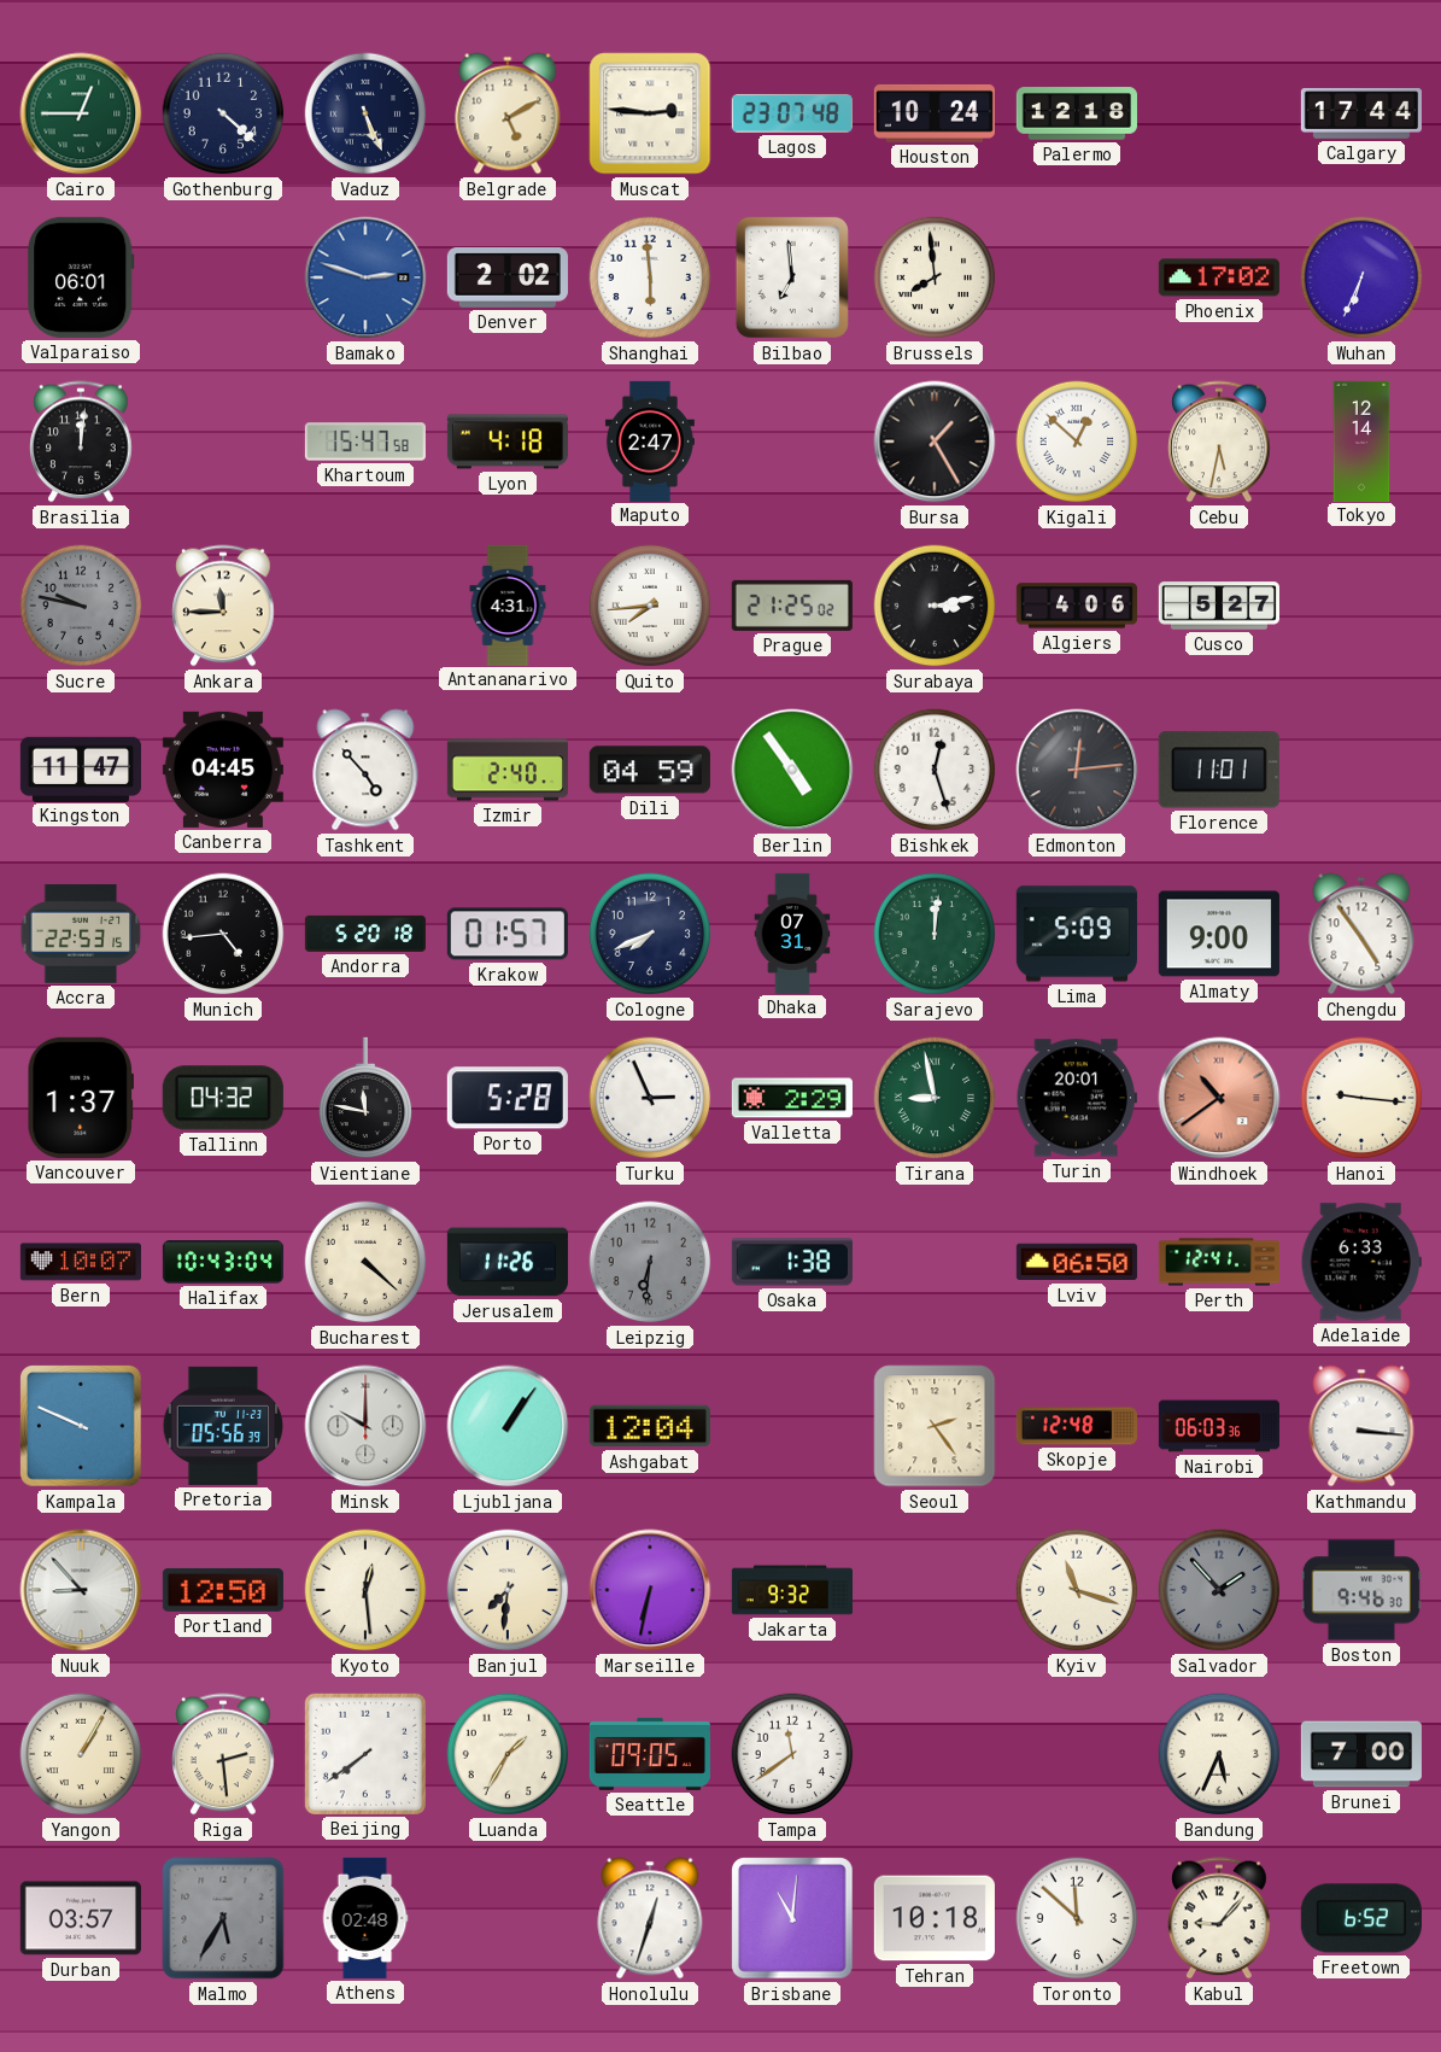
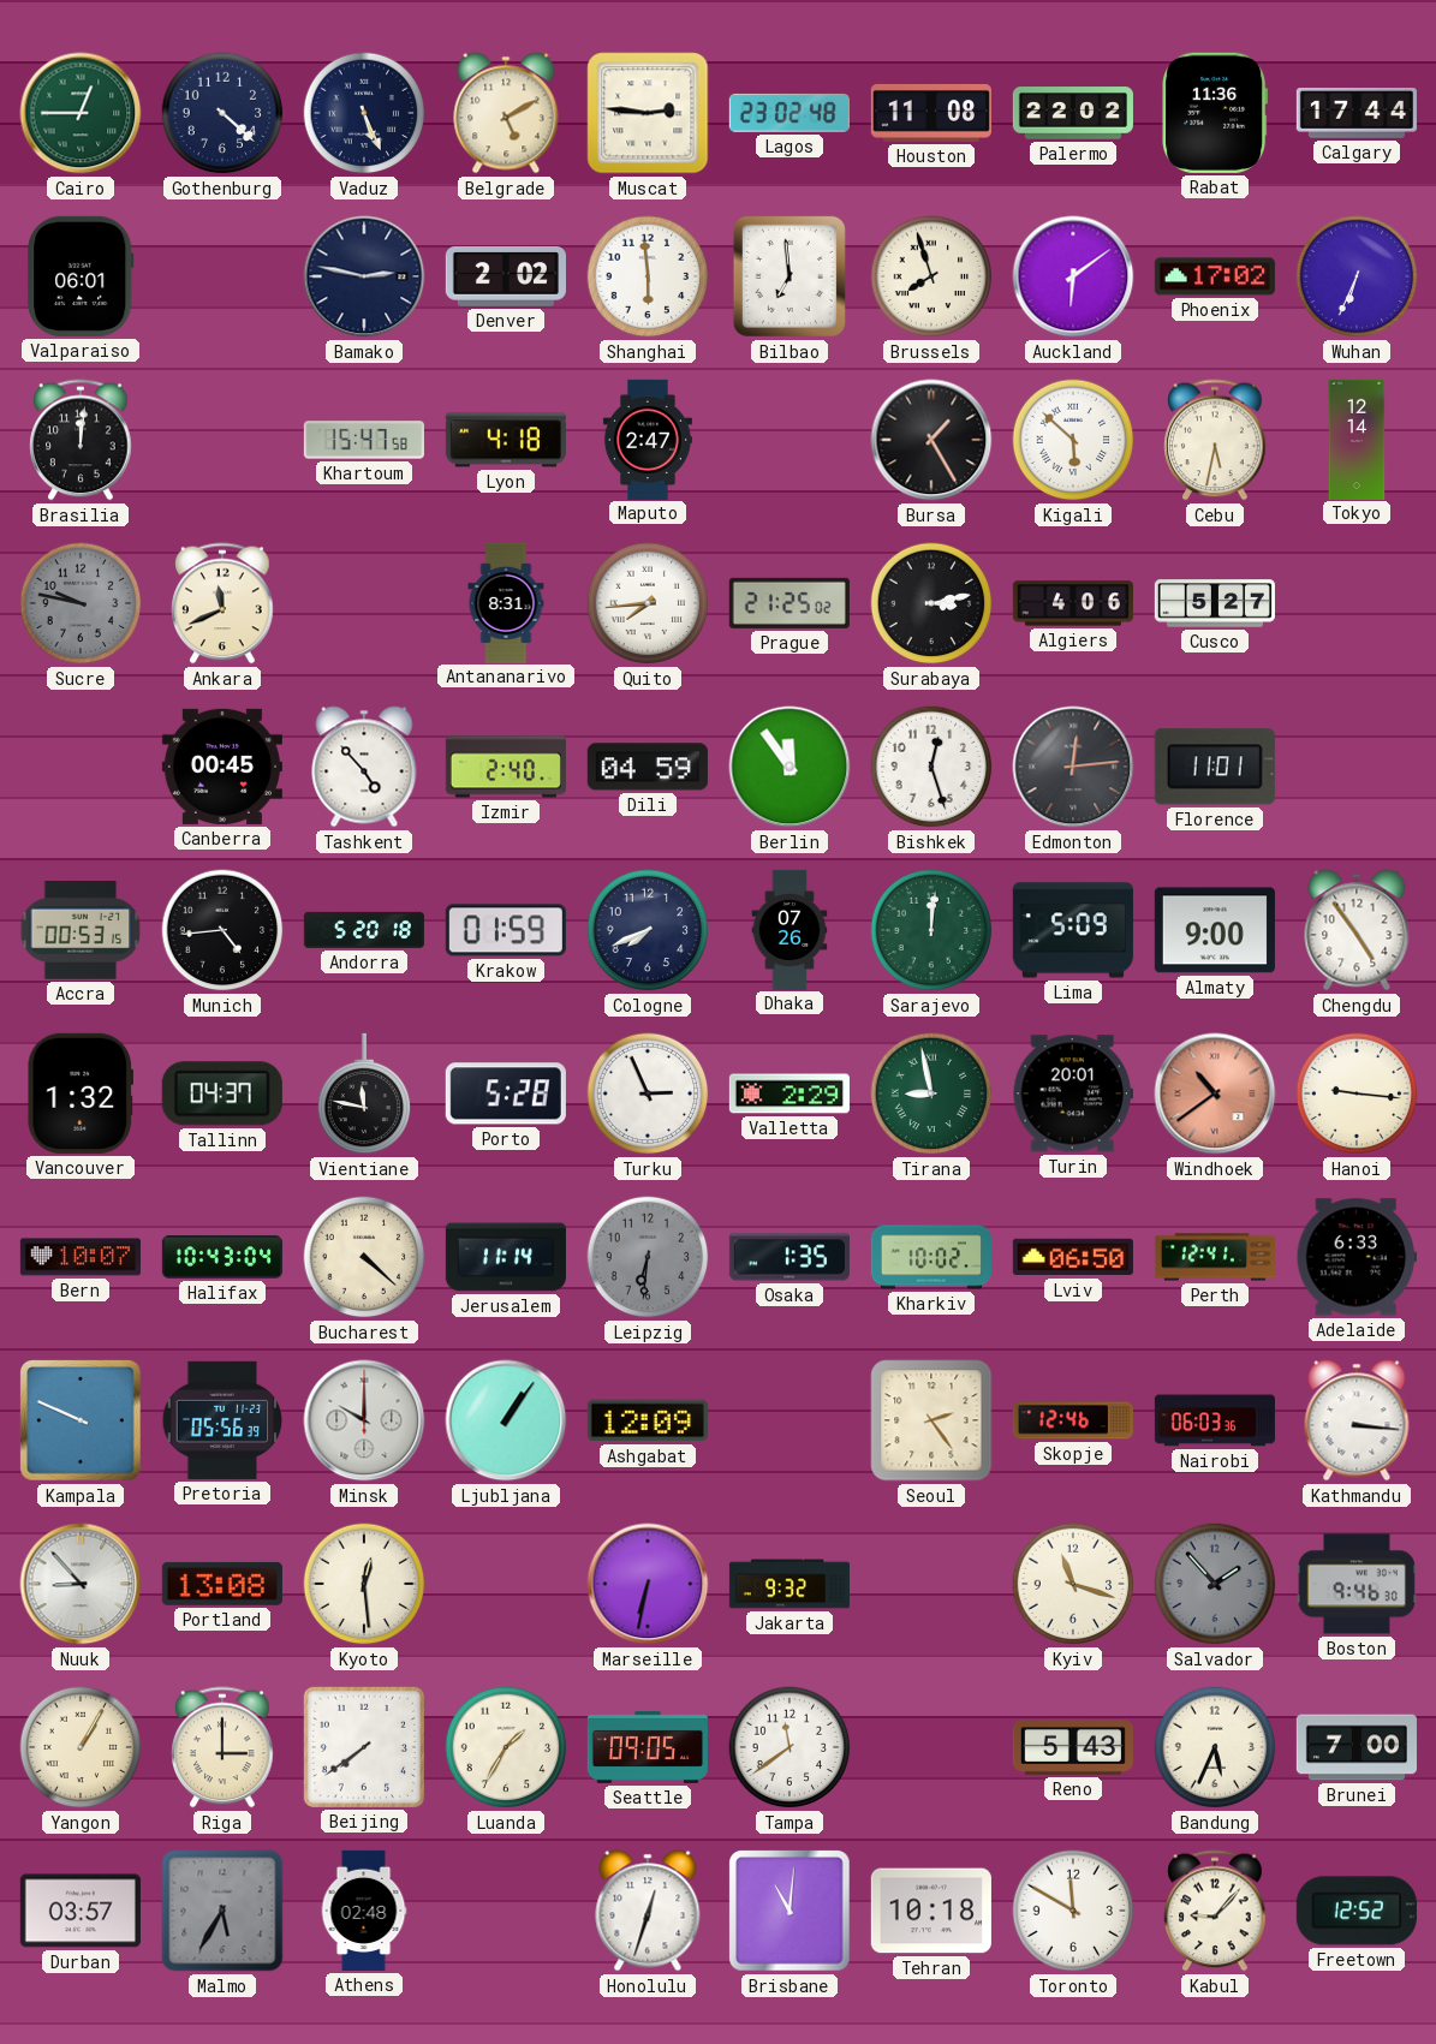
Lagos: 23:07 -> 23:02
Houston: 10:24 -> 11:08
Palermo: 12:18 -> 22:02
Rabat: none -> 11:36
Bamako: 2:48 -> 2:47
Bamako dial: blue -> navy
Brussels: 7:59 -> 7:57
Auckland: none -> 6:09
Kigali: 12:52 -> 5:52
Ankara: 11:45 -> 11:41
Antananarivo: 4:31 -> 8:31
Kingston: 11:47 -> none
Canberra: 04:45 -> 00:45
Berlin: 4:54 -> 11:54
Accra: 22:53 -> 00:53
Krakow: 01:57 -> 01:59
Dhaka: 07:31 -> 07:26
Vancouver: 1:37 -> 1:32
Tallinn: 04:32 -> 04:37
Jerusalem: 11:26 -> 11:14
Osaka: 1:38 -> 1:35
Kharkiv: none -> 10:02
Ashgabat: 12:04 -> 12:09
Skopje: 12:48 -> 12:46
Portland: 12:50 -> 13:08
Banjul: 7:31 -> none
Riga: 2:29 -> 3:00
Reno: none -> 5:43
Toronto: 11:52 -> 11:50
Freetown: 6:52 -> 12:52
